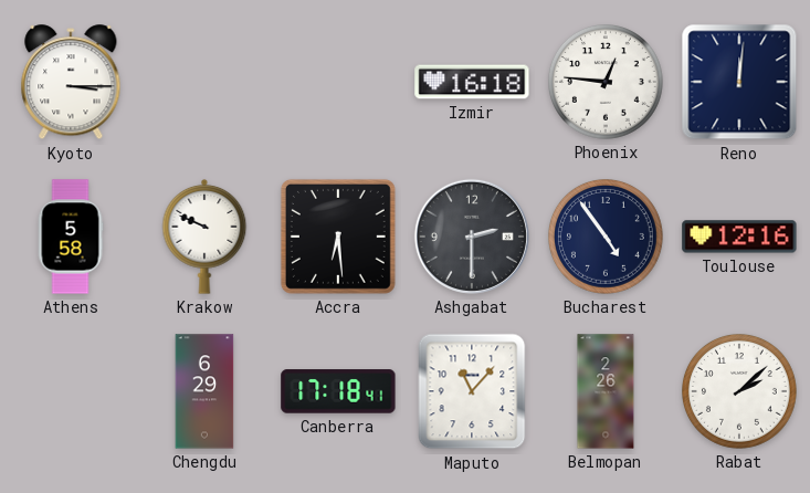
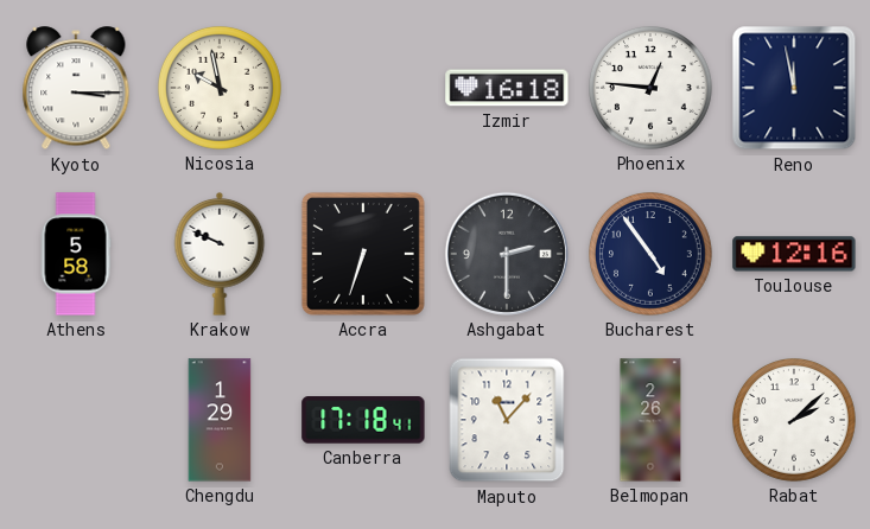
Nicosia: none -> 9:58
Reno: 12:01 -> 11:58
Accra: 6:29 -> 6:33
Chengdu: 6:29 -> 1:29
